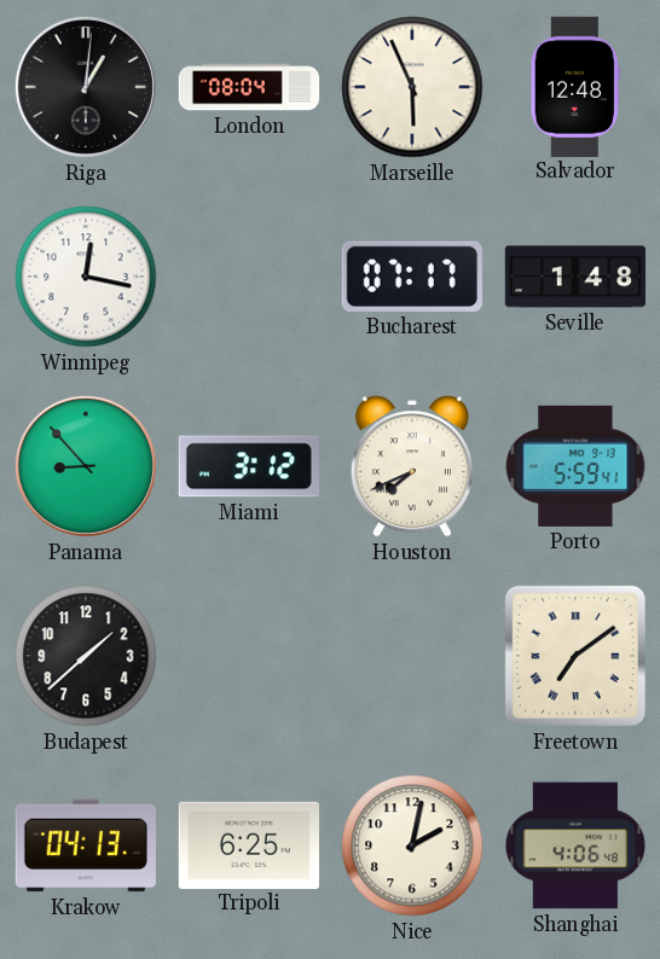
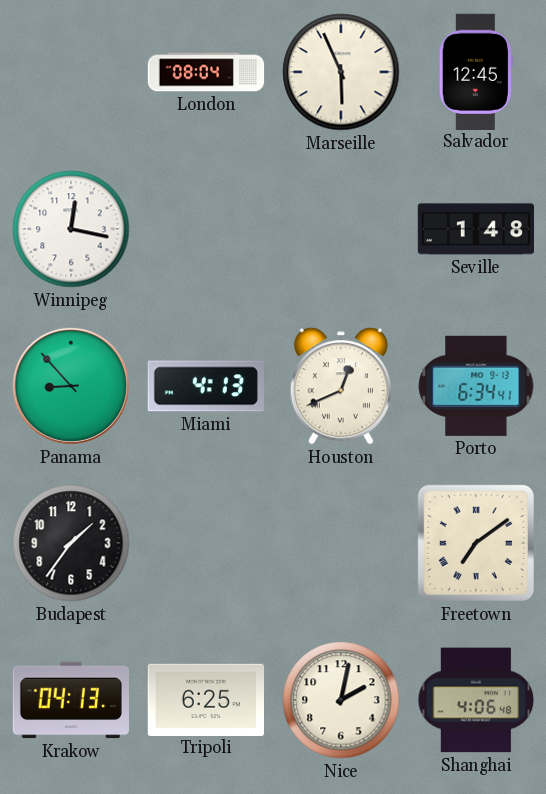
Riga: 1:01 -> none
Salvador: 12:48 -> 12:45
Bucharest: 07:17 -> none
Miami: 3:12 -> 4:13
Houston: 7:41 -> 12:41
Porto: 5:59 -> 6:34
Budapest: 1:38 -> 1:36
